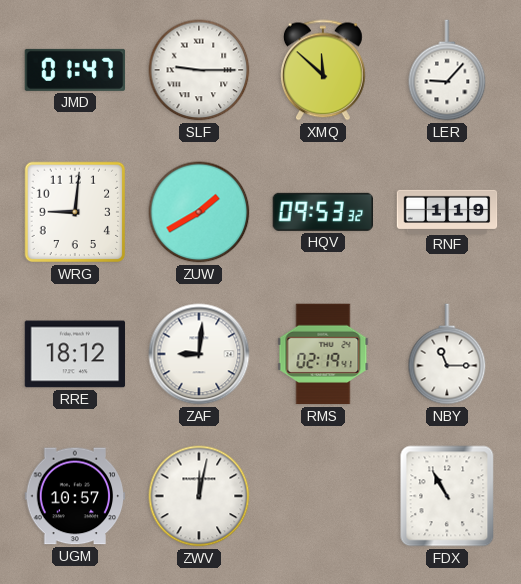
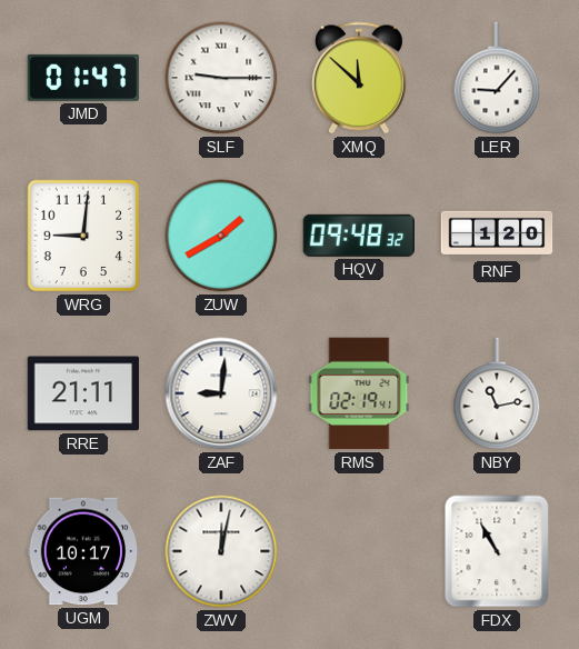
HQV: 09:53 -> 09:48
RNF: 1:19 -> 1:20
RRE: 18:12 -> 21:11
NBY: 11:15 -> 11:13
UGM: 10:57 -> 10:17
